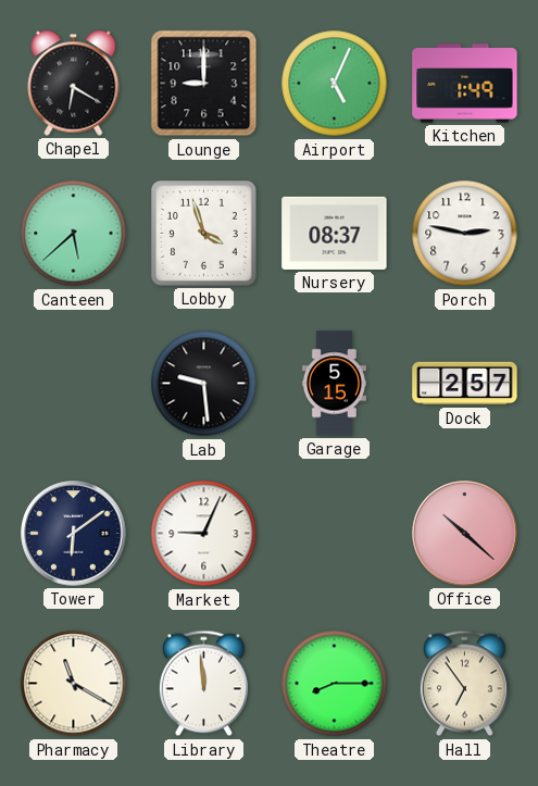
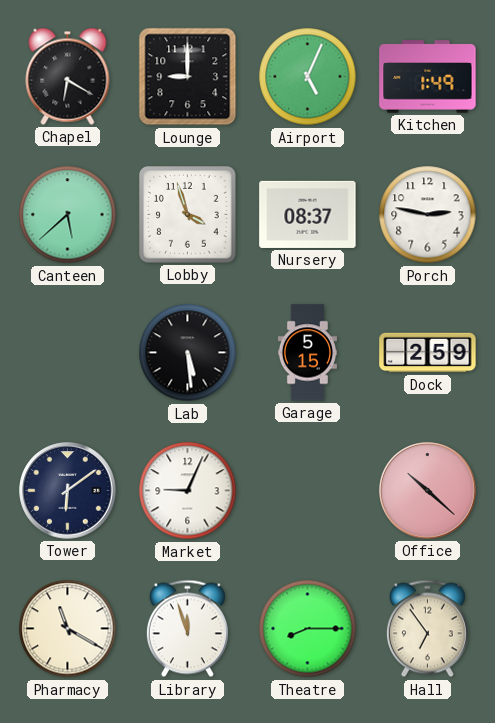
Lab: 9:29 -> 5:29
Dock: 2:57 -> 2:59
Library: 11:59 -> 11:57
